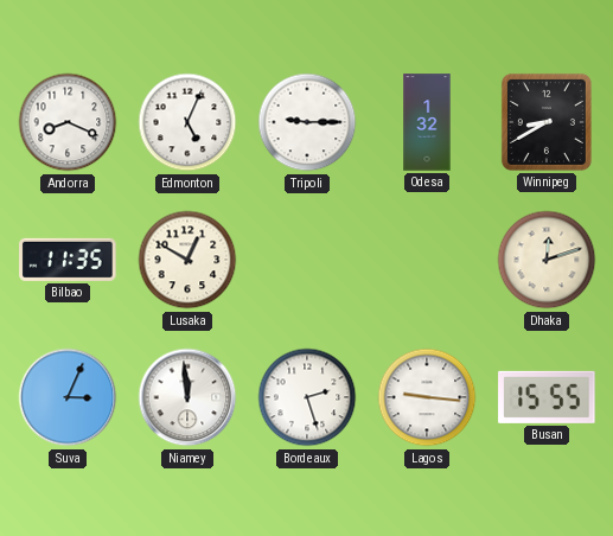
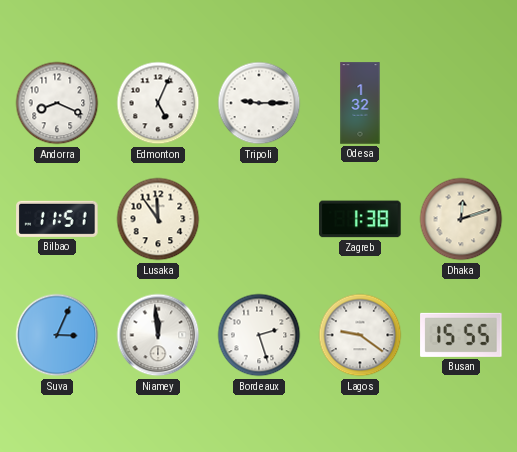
Winnipeg: 8:40 -> none
Bilbao: 11:35 -> 11:51
Lusaka: 12:50 -> 11:54
Zagreb: none -> 1:38
Lagos: 9:16 -> 9:21
